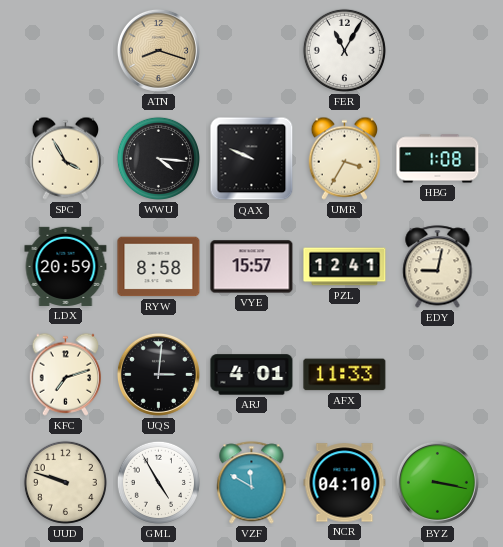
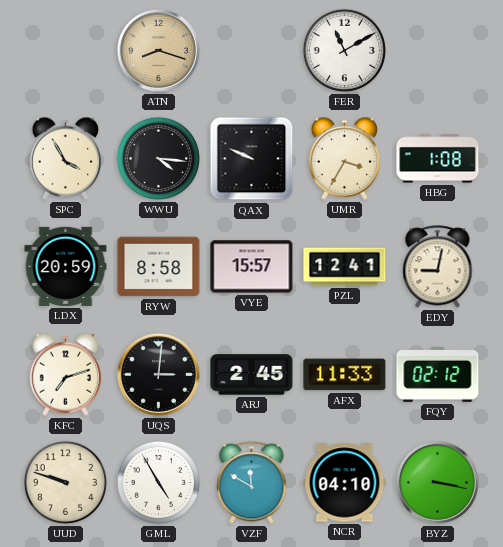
FER: 11:05 -> 11:10
ARJ: 4:01 -> 2:45
FQY: none -> 02:12
